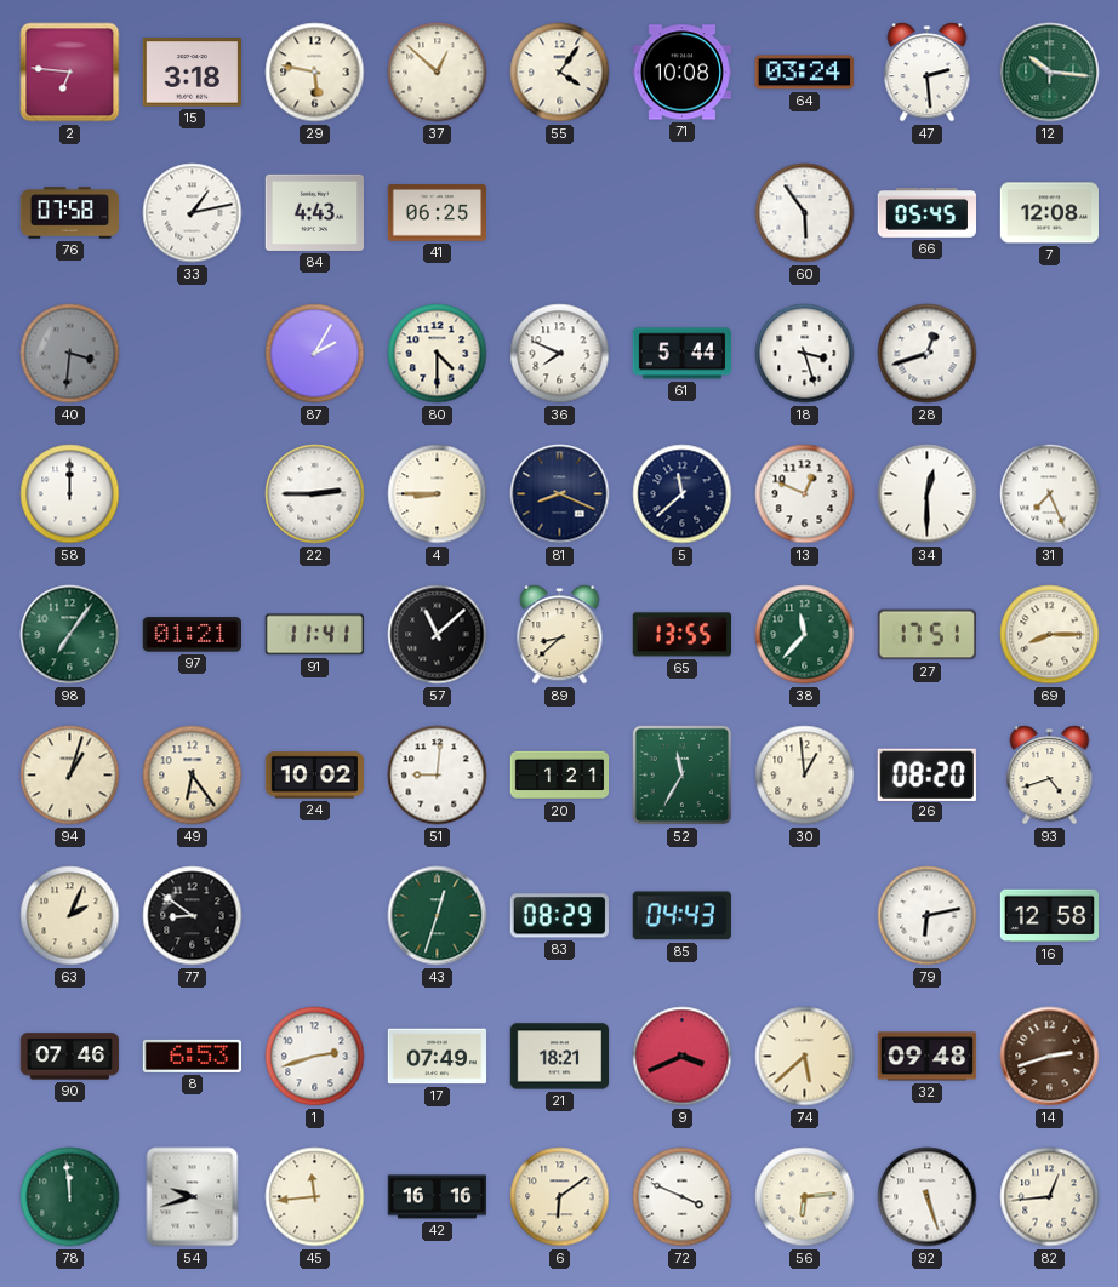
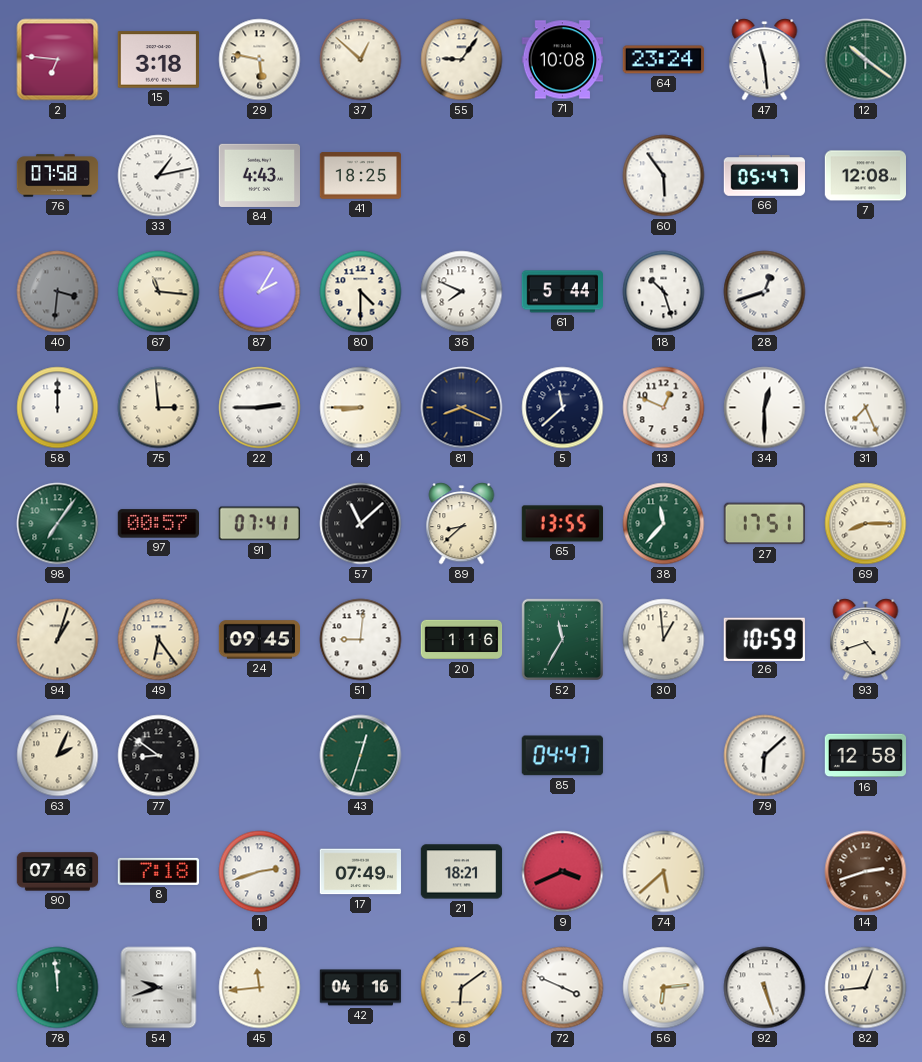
55: 4:06 -> 9:06
64: 03:24 -> 23:24
47: 2:29 -> 11:29
12: 10:16 -> 10:21
41: 06:25 -> 18:25
66: 05:45 -> 05:47
67: none -> 11:16
18: 3:27 -> 10:27
75: none -> 2:59
97: 01:21 -> 00:57
91: 11:41 -> 07:41
24: 10:02 -> 09:45
20: 1:21 -> 1:16
26: 08:20 -> 10:59
83: 08:29 -> none
85: 04:43 -> 04:47
79: 6:13 -> 6:08
8: 6:53 -> 7:18
32: 09:48 -> none
42: 16:16 -> 04:16
